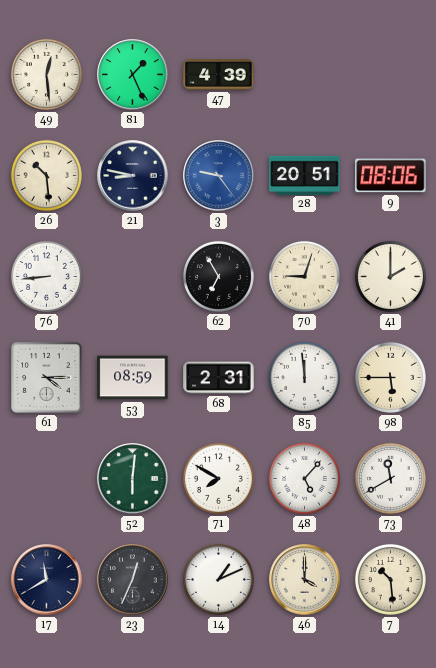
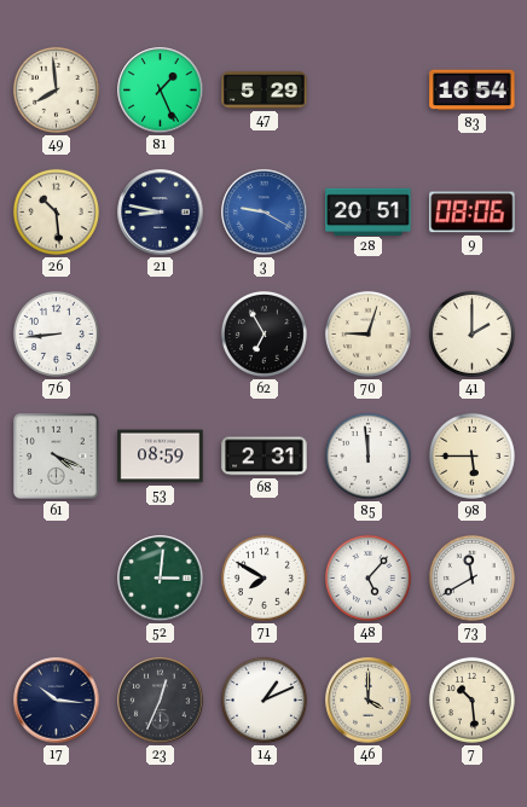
49: 12:29 -> 7:59
47: 4:39 -> 5:29
83: none -> 16:54
3: 9:24 -> 9:20
61: 4:15 -> 4:19
52: 6:01 -> 3:01
17: 11:40 -> 10:16
